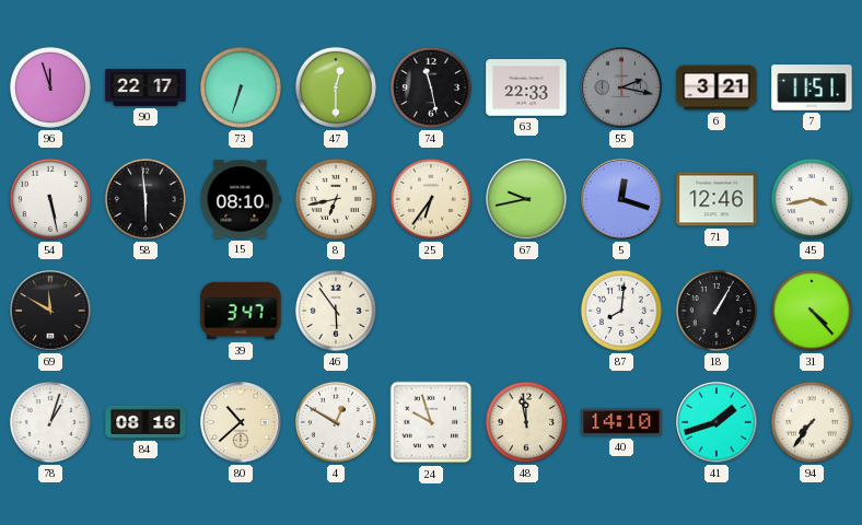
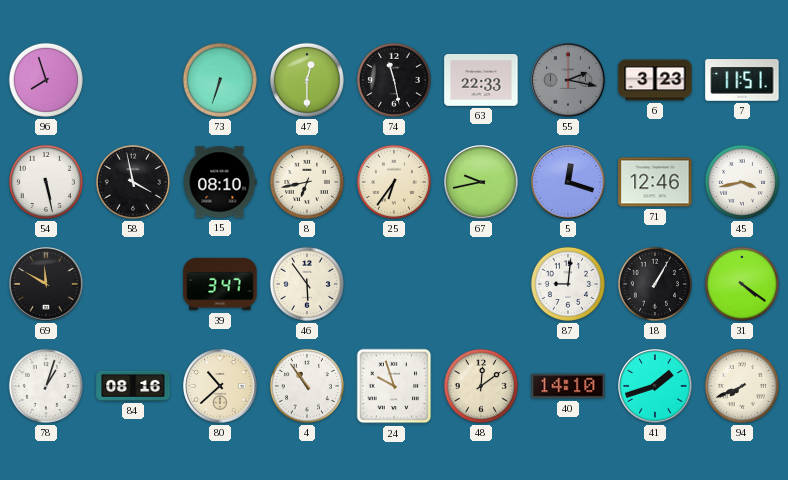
96: 11:57 -> 7:57
90: 22:17 -> none
6: 3:21 -> 3:23
58: 5:59 -> 3:58
87: 8:01 -> 9:01
31: 4:23 -> 4:21
4: 12:50 -> 10:54
48: 11:58 -> 12:09
94: 7:36 -> 7:41
